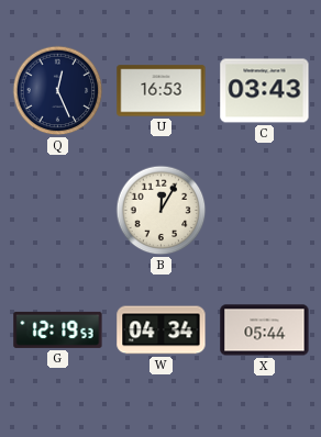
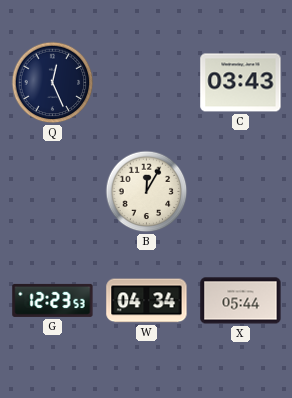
U: 16:53 -> none
G: 12:19 -> 12:23
